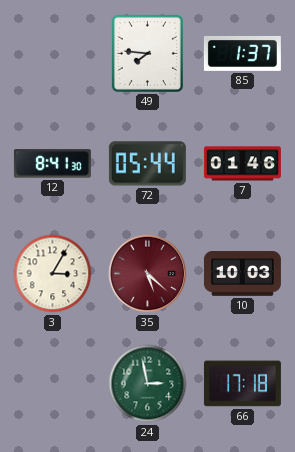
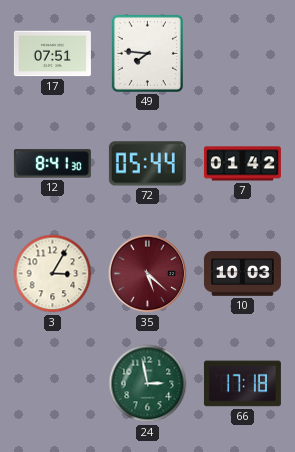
17: none -> 07:51
85: 1:37 -> none
7: 01:46 -> 01:42
